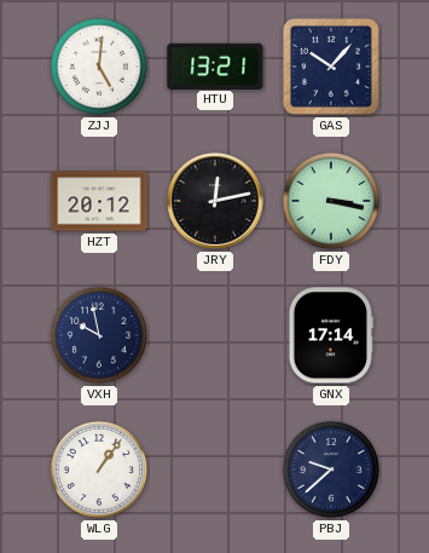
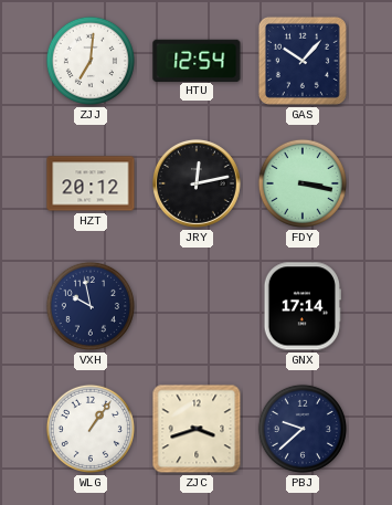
ZJJ: 5:01 -> 7:01
HTU: 13:21 -> 12:54
ZJC: none -> 3:42
